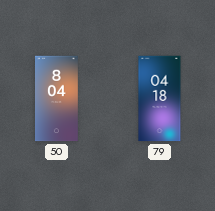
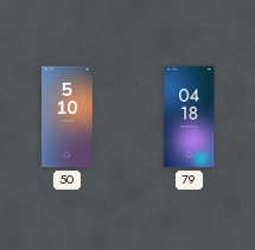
50: 8:04 -> 5:10
